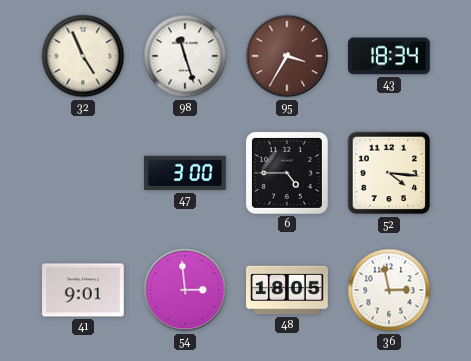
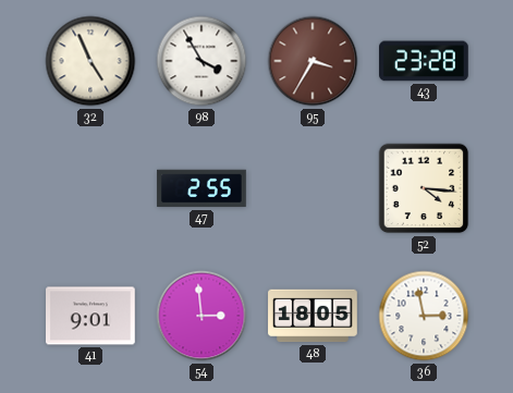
98: 11:27 -> 3:55
43: 18:34 -> 23:28
47: 3:00 -> 2:55
6: 4:45 -> none
